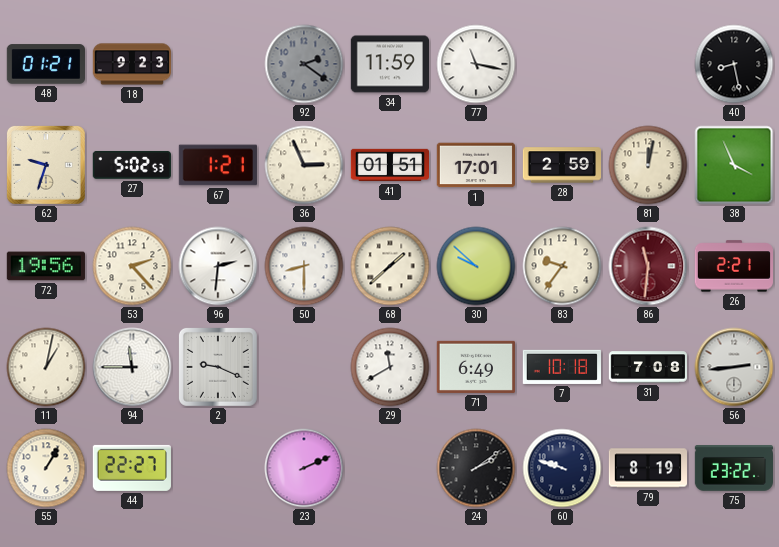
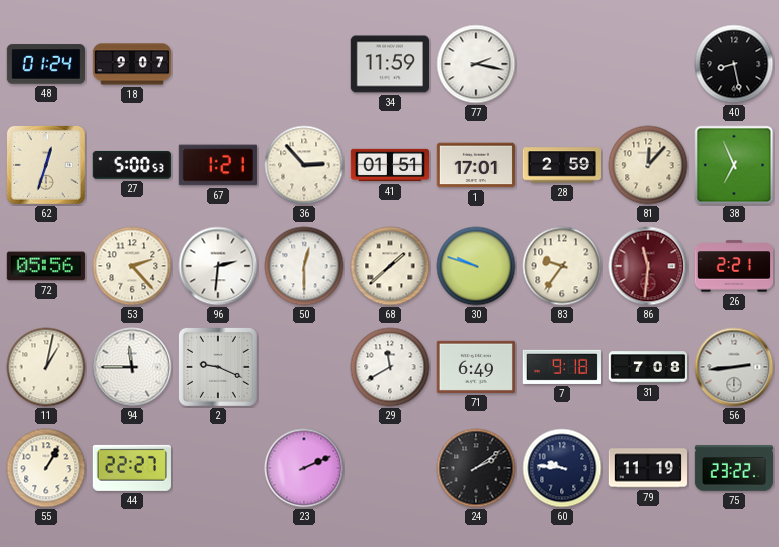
48: 01:21 -> 01:24
18: 9:23 -> 9:07
92: 2:21 -> none
77: 11:17 -> 2:17
62: 9:33 -> 12:33
27: 5:02 -> 5:00
36: 2:56 -> 2:53
81: 12:02 -> 12:07
38: 3:56 -> 6:56
72: 19:56 -> 05:56
50: 8:30 -> 12:30
30: 9:52 -> 9:48
7: 10:18 -> 9:18
60: 9:48 -> 9:46
79: 8:19 -> 11:19
